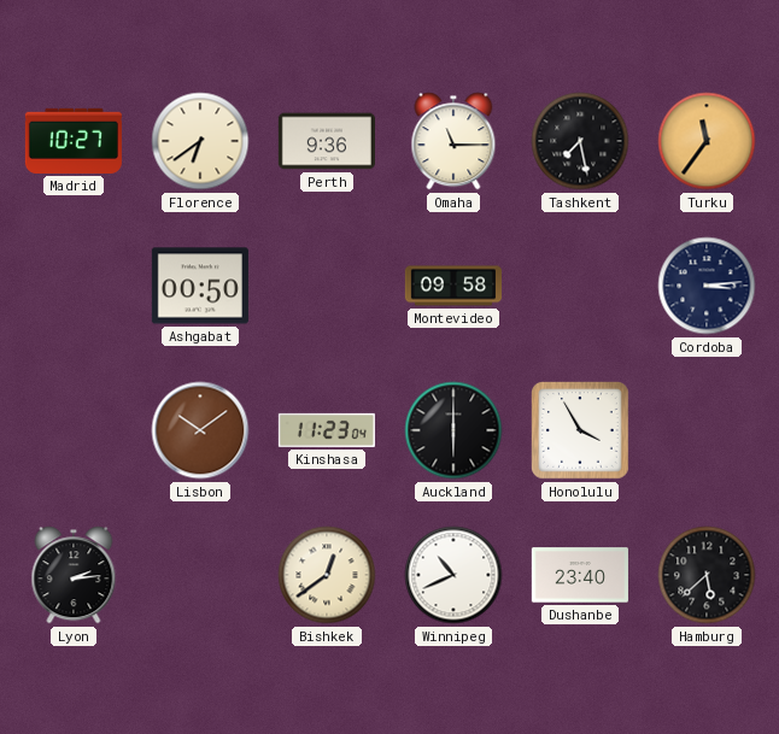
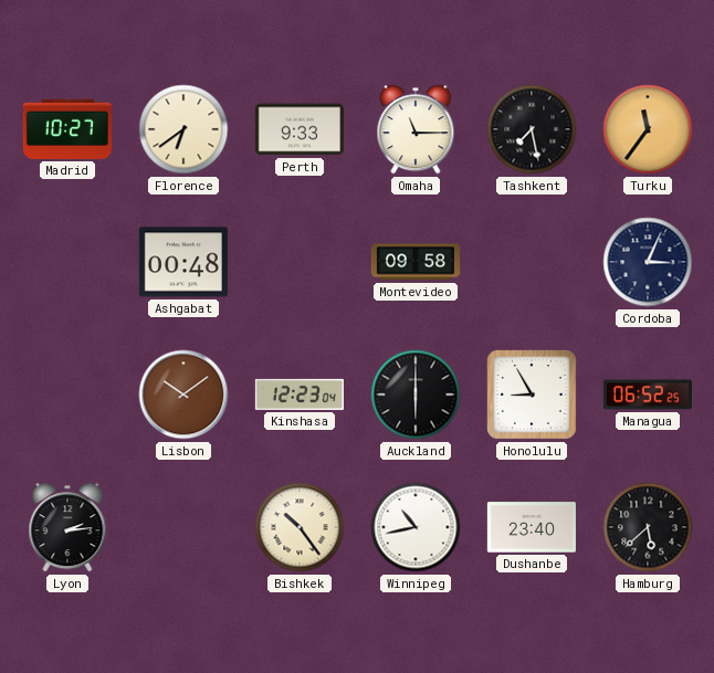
Perth: 9:36 -> 9:33
Ashgabat: 00:50 -> 00:48
Cordoba: 3:14 -> 3:04
Kinshasa: 11:23 -> 12:23
Honolulu: 3:55 -> 8:55
Managua: none -> 06:52
Bishkek: 12:39 -> 10:24
Winnipeg: 10:41 -> 10:43
